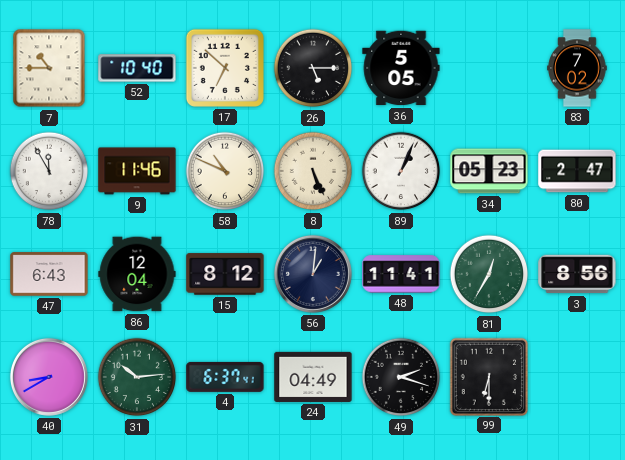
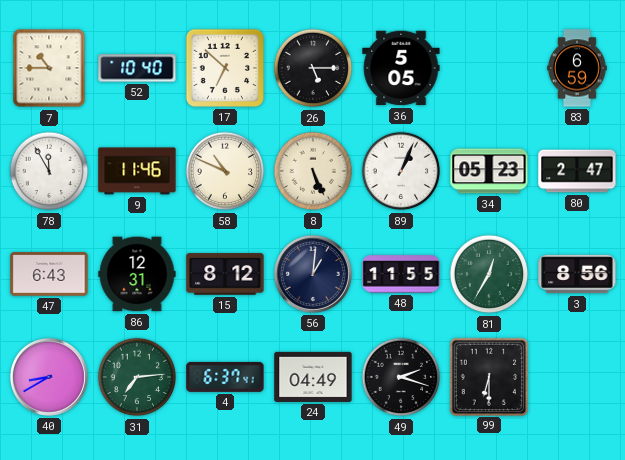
83: 7:02 -> 6:59
86: 12:04 -> 12:31
48: 11:41 -> 11:55
31: 10:14 -> 7:14
